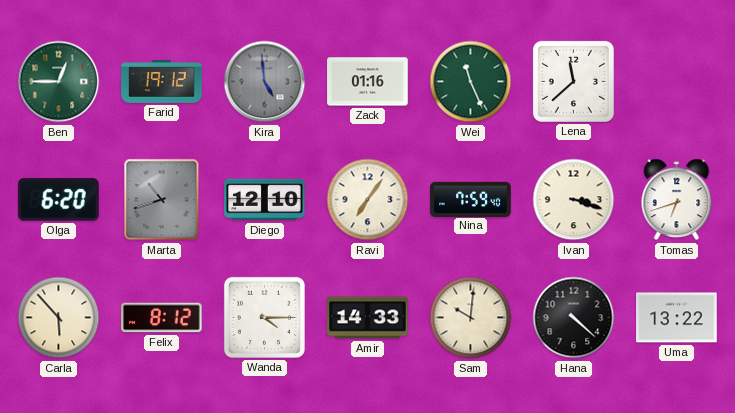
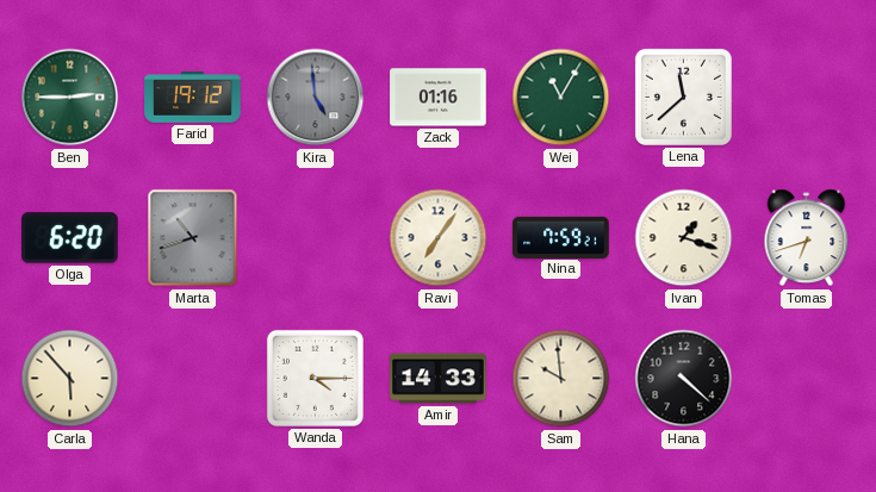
Ben: 12:45 -> 2:45
Wei: 11:26 -> 11:05
Diego: 12:10 -> none
Nina: 7:59:40 -> 7:59:21
Ivan: 3:18 -> 1:18
Felix: 8:12 -> none
Sam: 10:01 -> 9:59
Uma: 13:22 -> none
